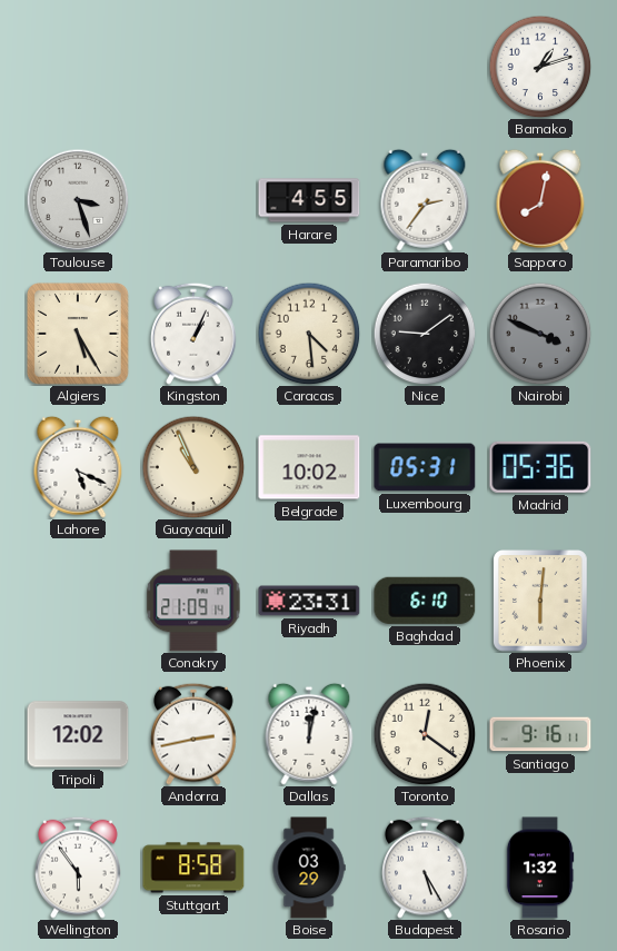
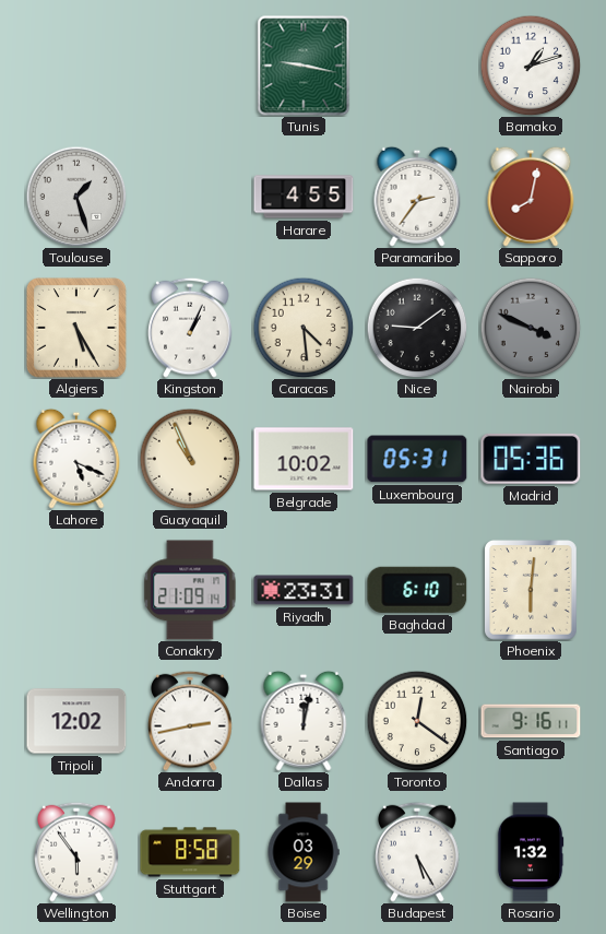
Tunis: none -> 9:17
Toulouse: 3:27 -> 1:27
